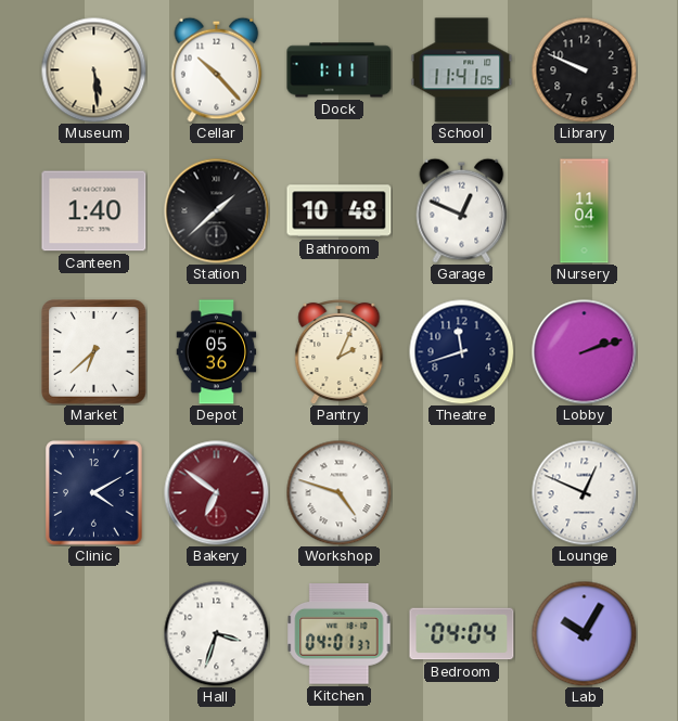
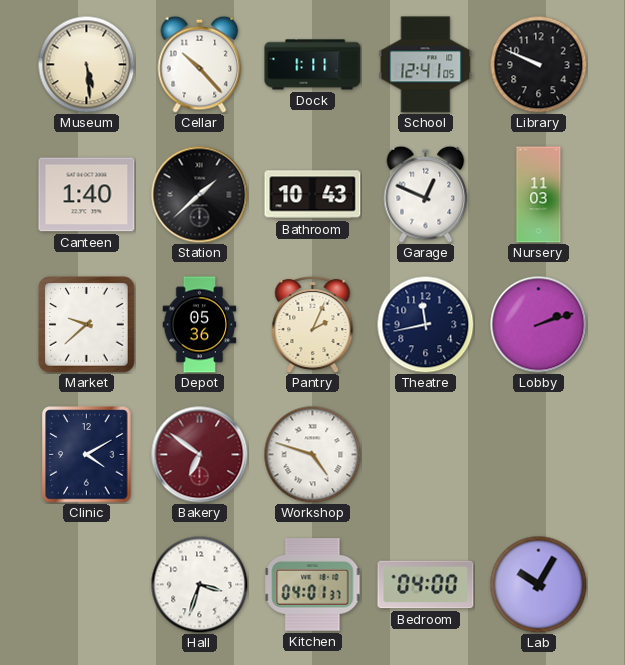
School: 11:41 -> 12:41
Bathroom: 10:48 -> 10:43
Nursery: 11:04 -> 11:03
Market: 6:38 -> 9:38
Theatre: 11:42 -> 11:43
Lounge: 12:49 -> none
Bedroom: 04:04 -> 04:00
